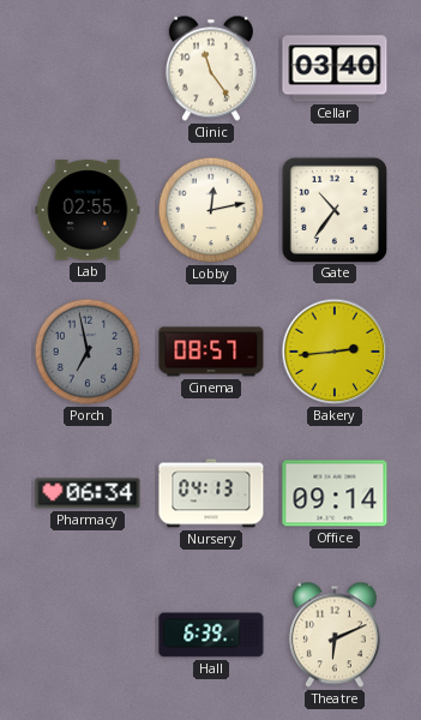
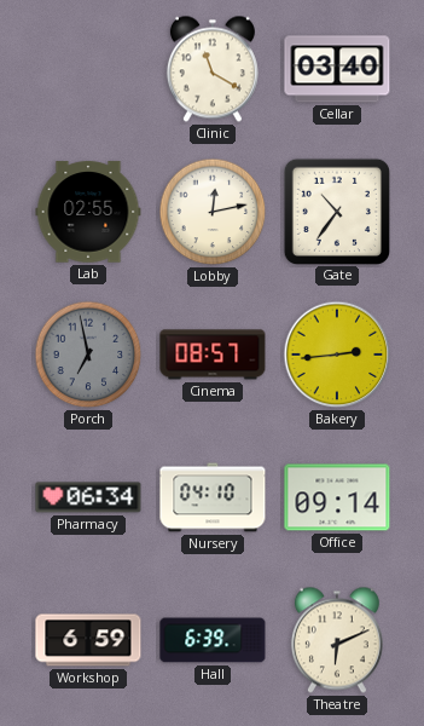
Clinic: 11:24 -> 11:20
Nursery: 04:13 -> 04:10
Workshop: none -> 6:59
